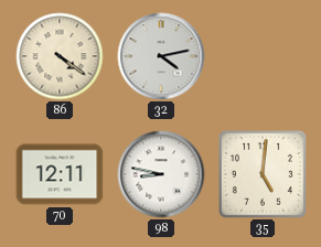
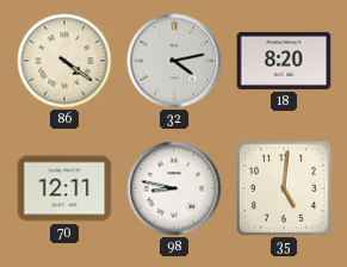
18: none -> 8:20
